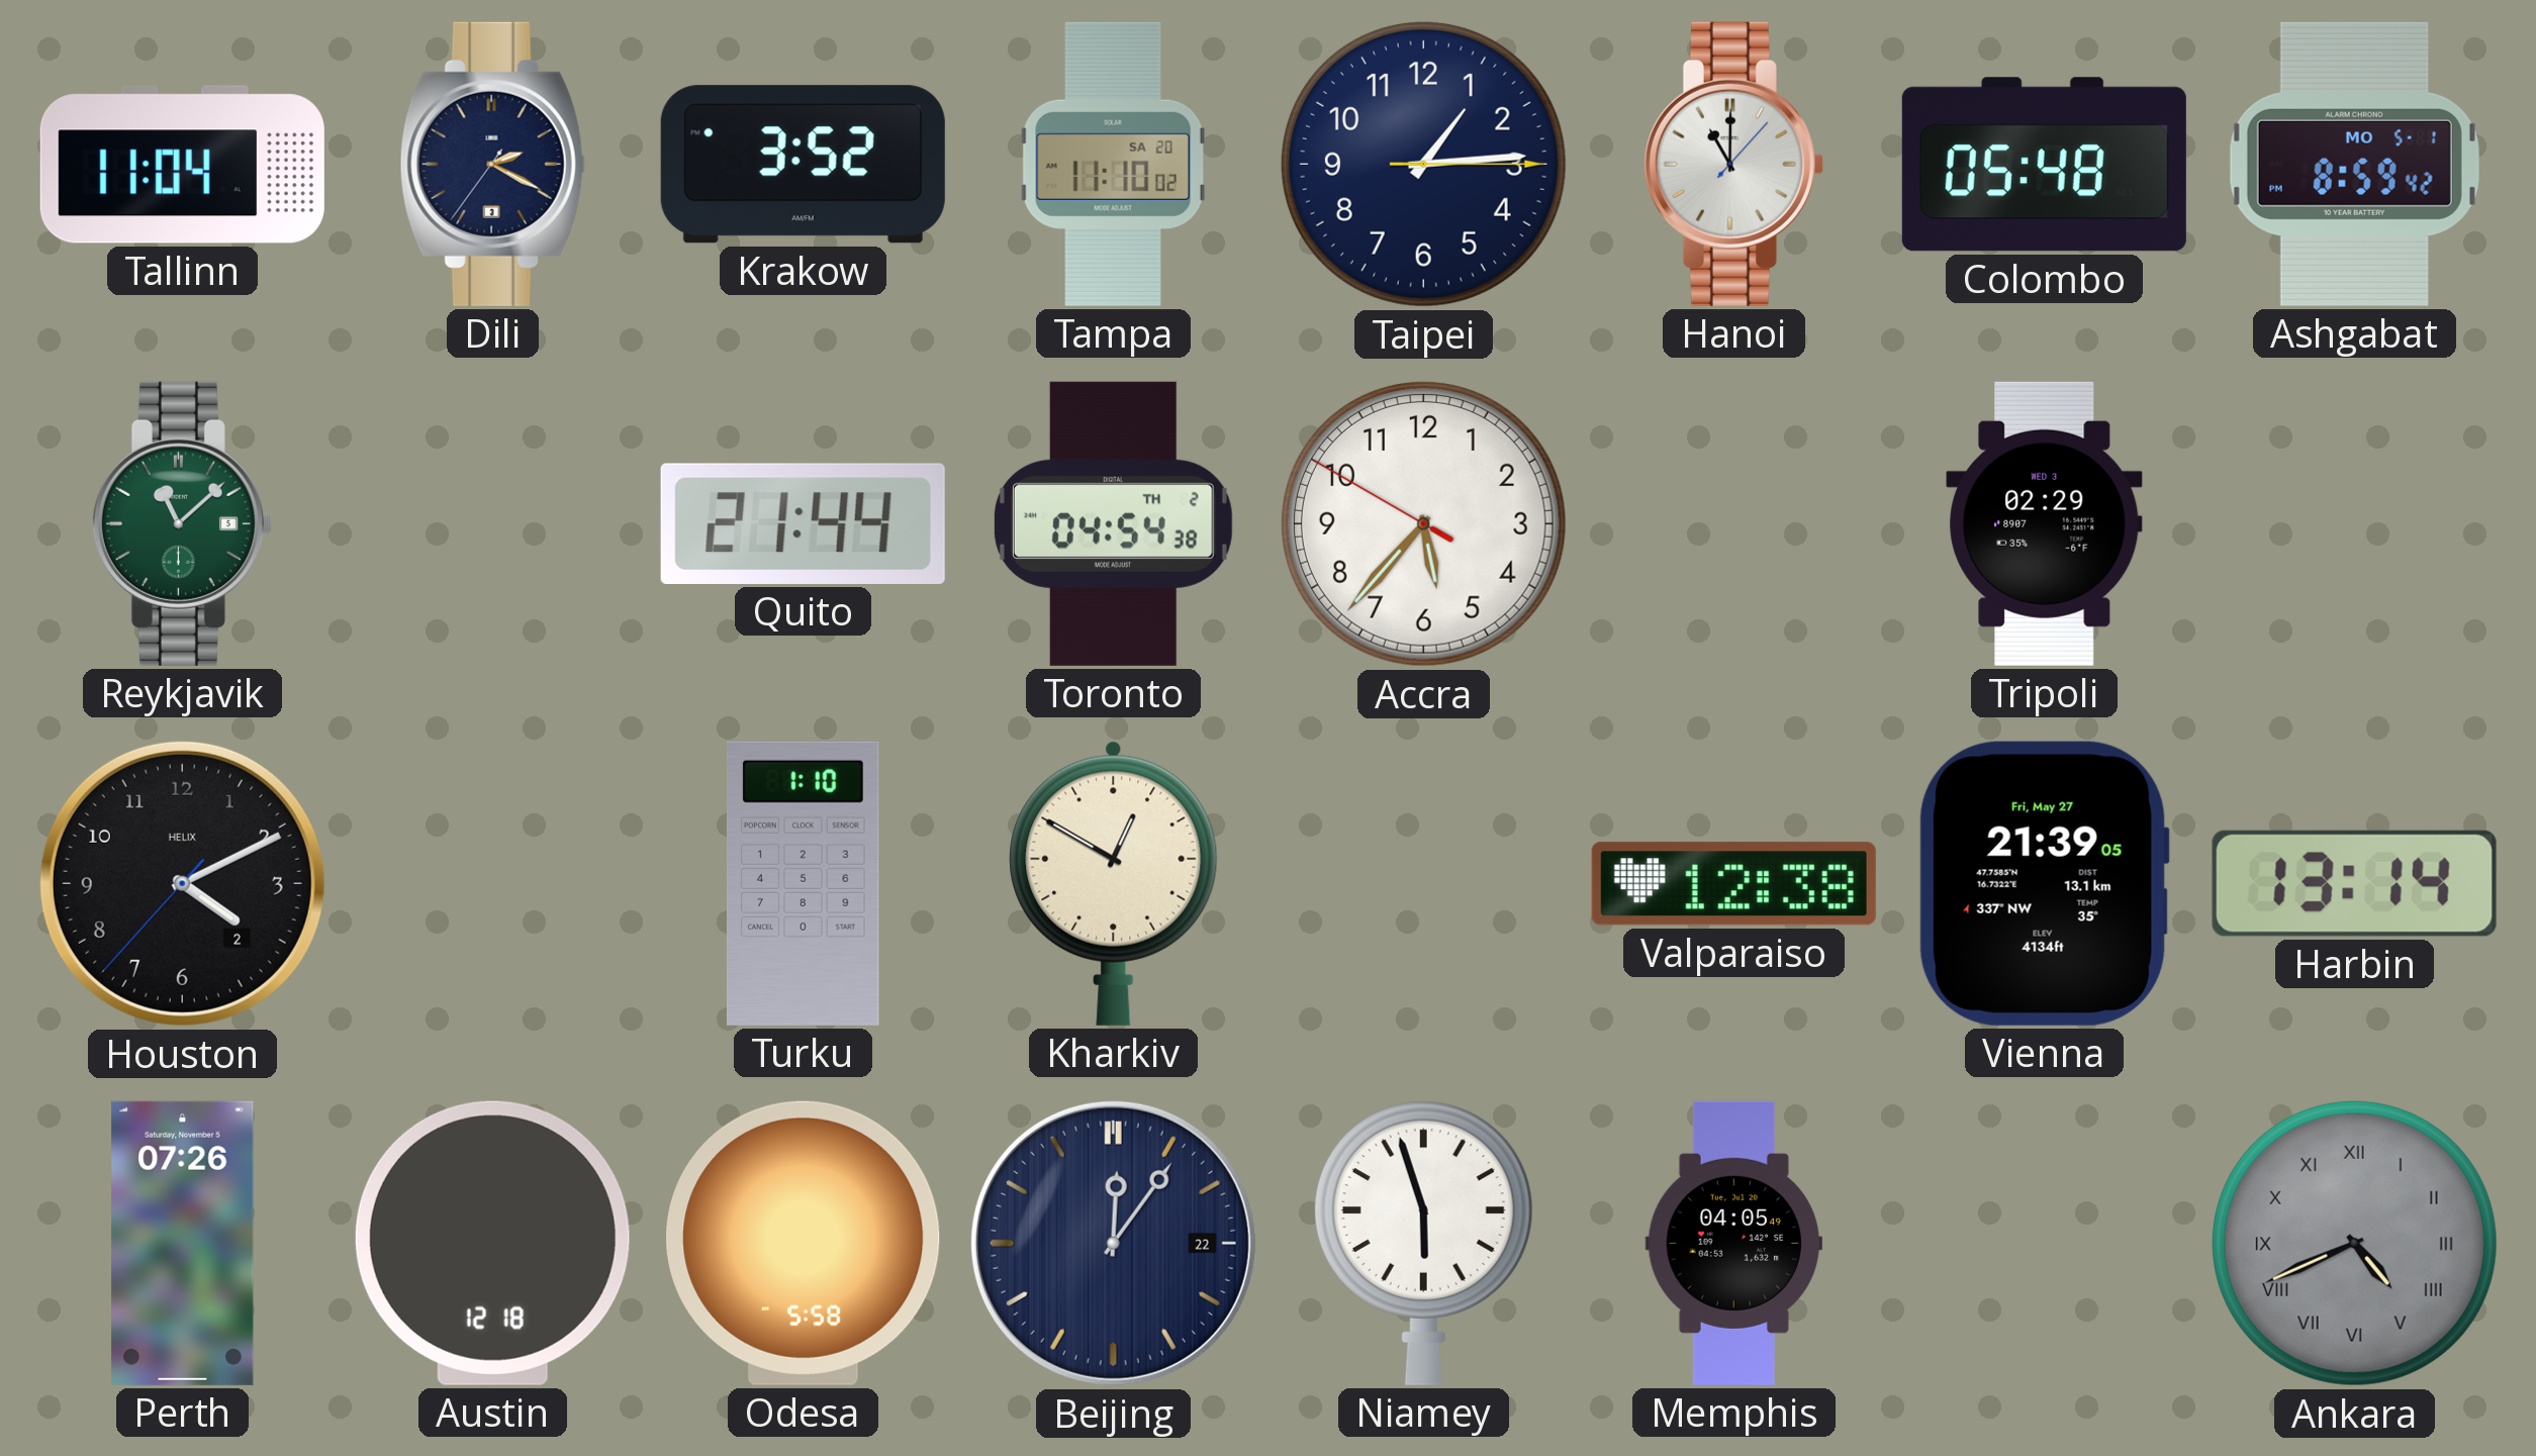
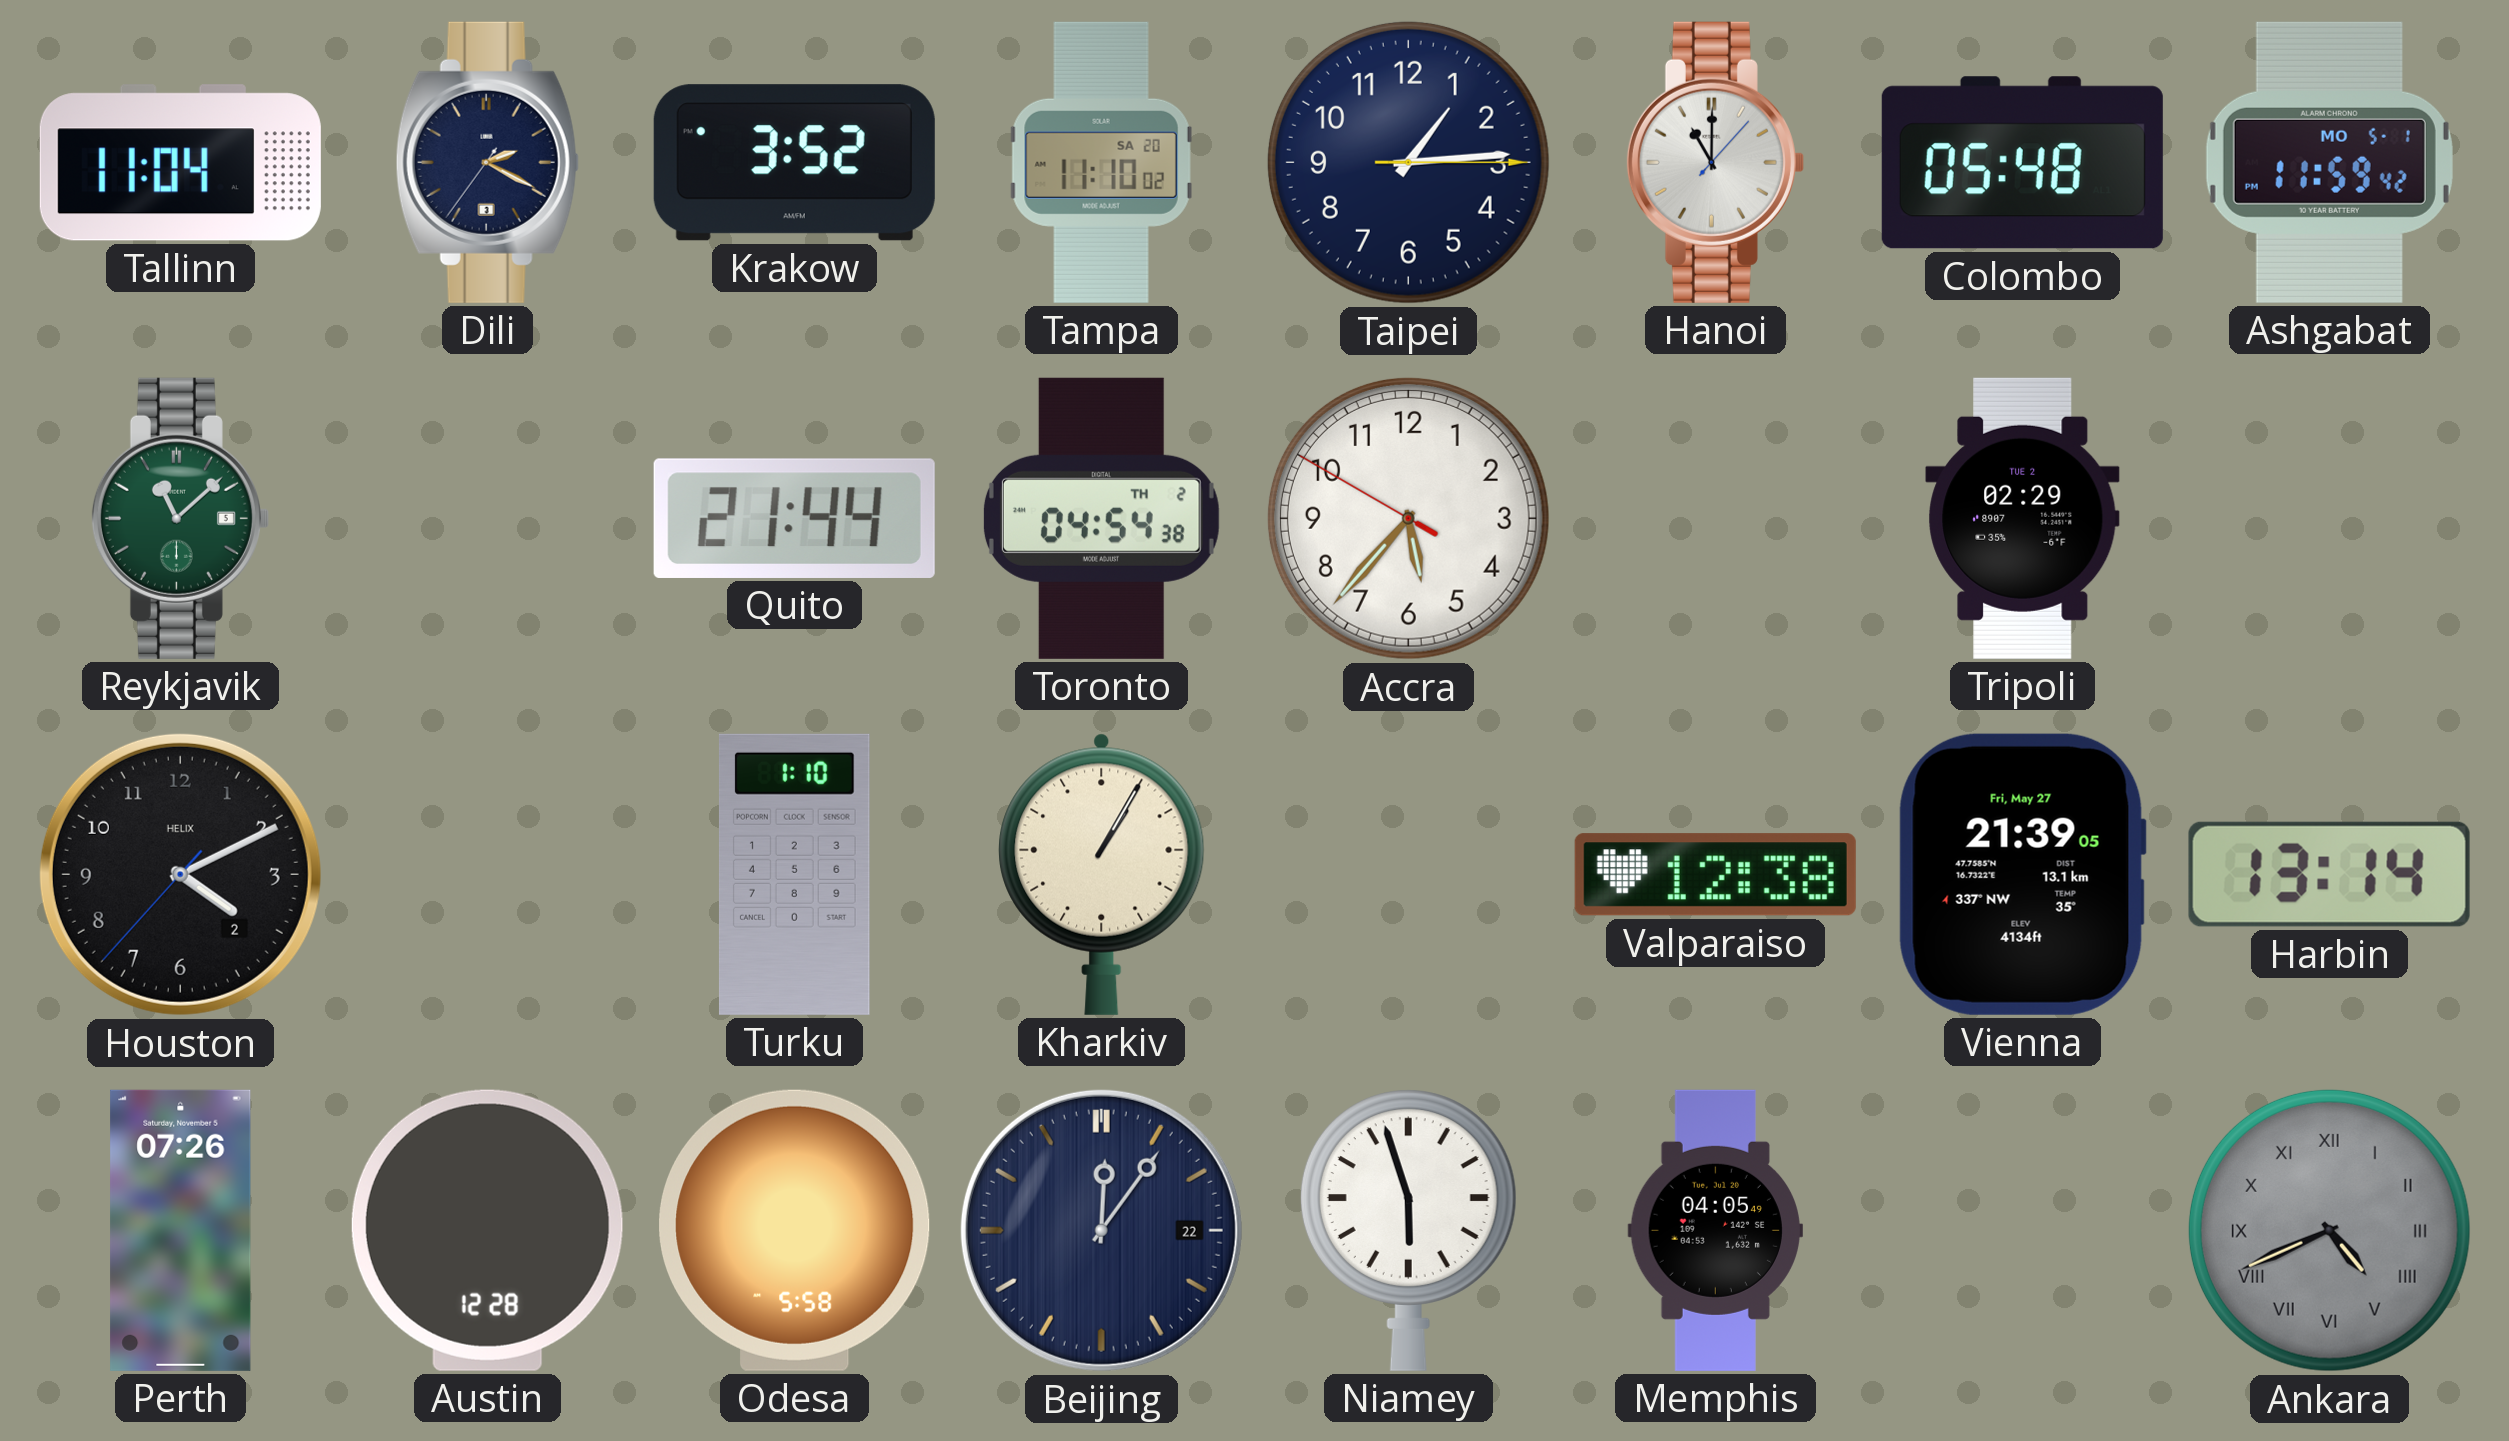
Ashgabat: 8:59 -> 11:59
Tripoli date: WED 3 -> TUE 2
Kharkiv: 12:50 -> 1:05
Austin: 12:18 -> 12:28
